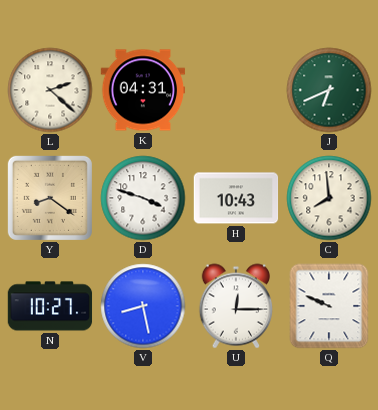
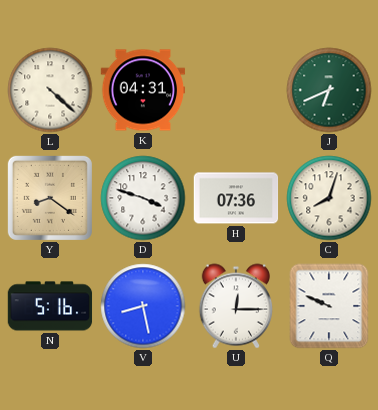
L: 2:22 -> 4:22
H: 10:43 -> 07:36
C: 7:59 -> 8:03
N: 10:27 -> 5:16
